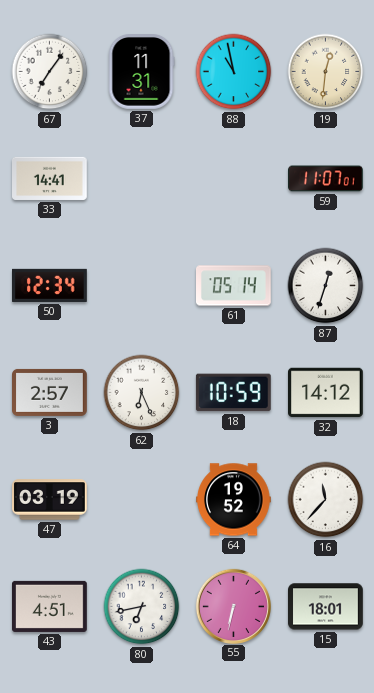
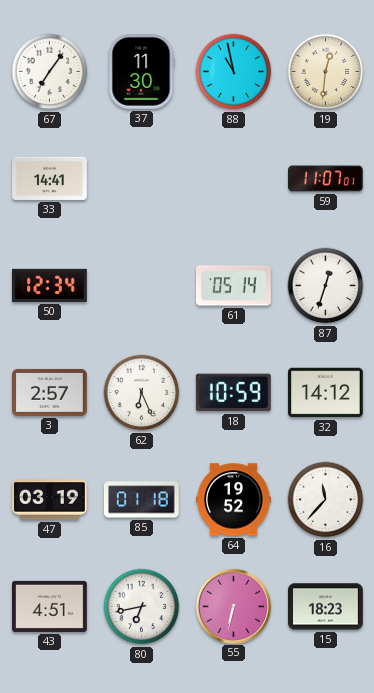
37: 11:31 -> 11:30
85: none -> 01:18
15: 18:01 -> 18:23
